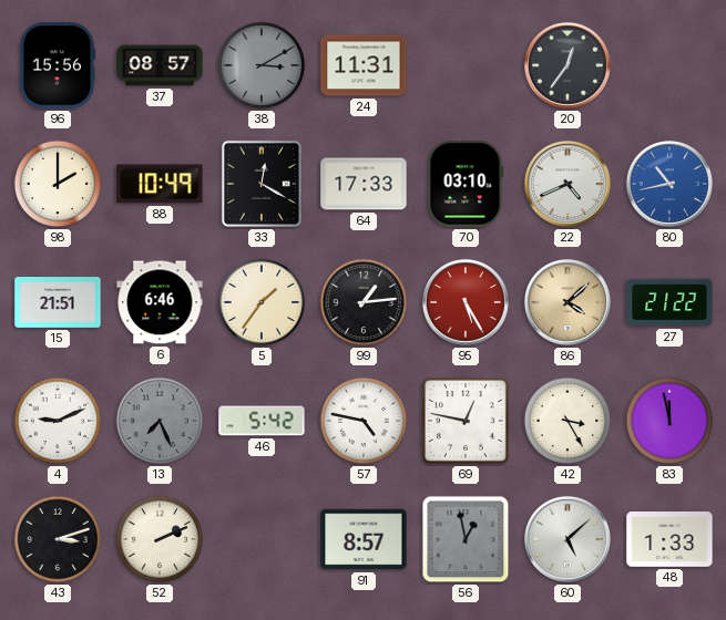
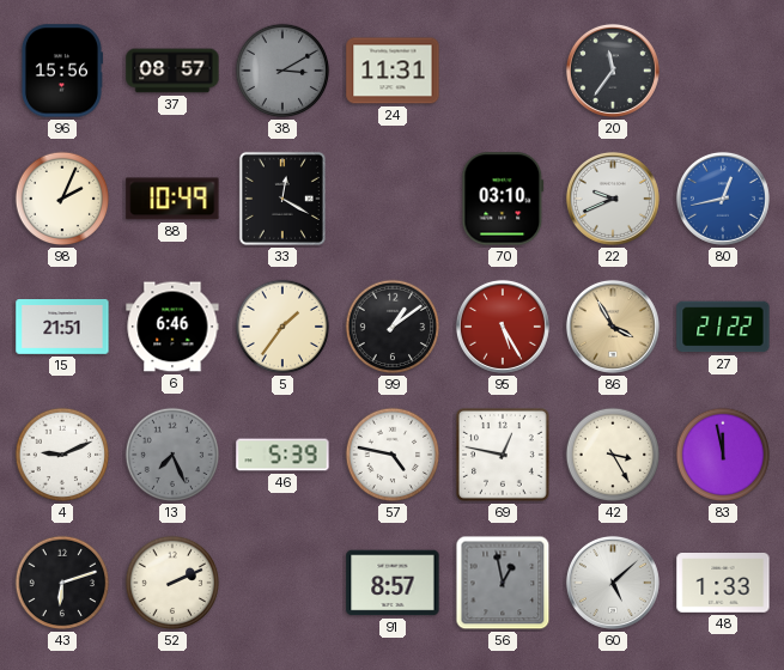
20: 12:36 -> 11:36
98: 2:00 -> 2:04
64: 17:33 -> none
22: 4:41 -> 9:41
80: 10:43 -> 12:43
99: 1:14 -> 1:09
86: 4:08 -> 3:55
46: 5:42 -> 5:39
43: 3:12 -> 6:12
